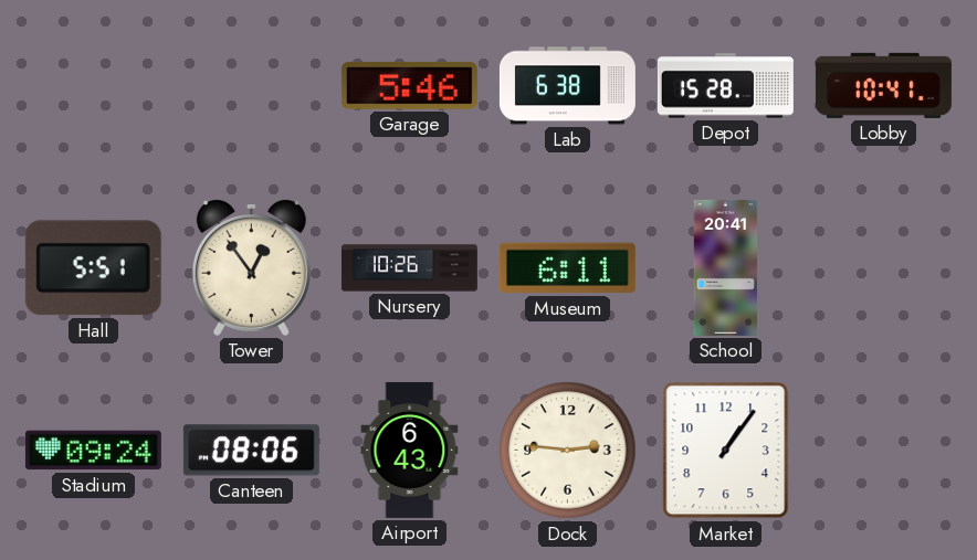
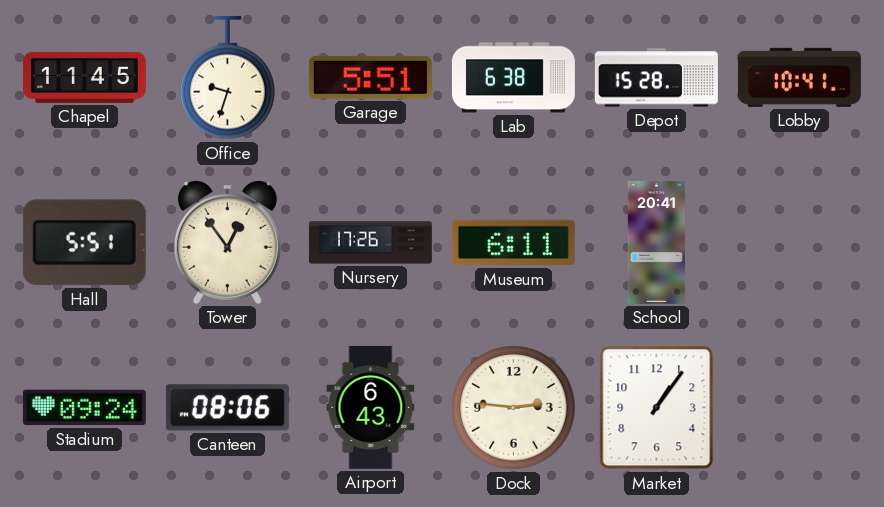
Chapel: none -> 11:45
Office: none -> 9:33
Garage: 5:46 -> 5:51
Nursery: 10:26 -> 17:26
